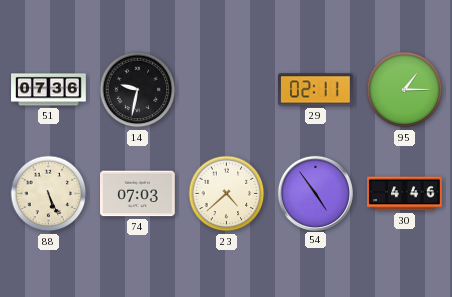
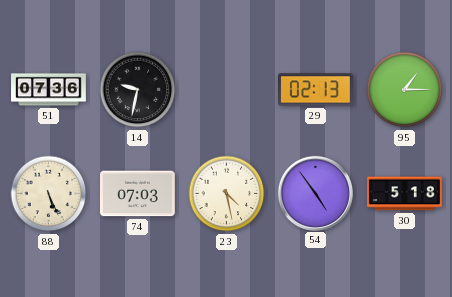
29: 02:11 -> 02:13
23: 4:38 -> 4:28
30: 4:46 -> 5:18
